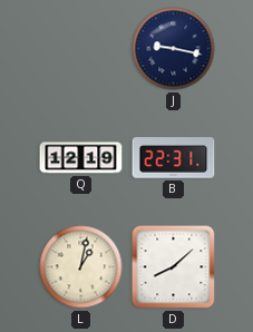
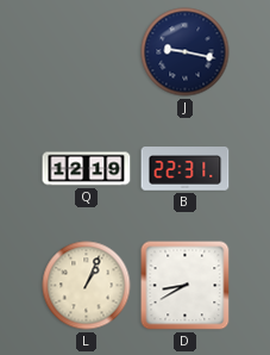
L: 1:02 -> 1:04
D: 8:08 -> 8:40
